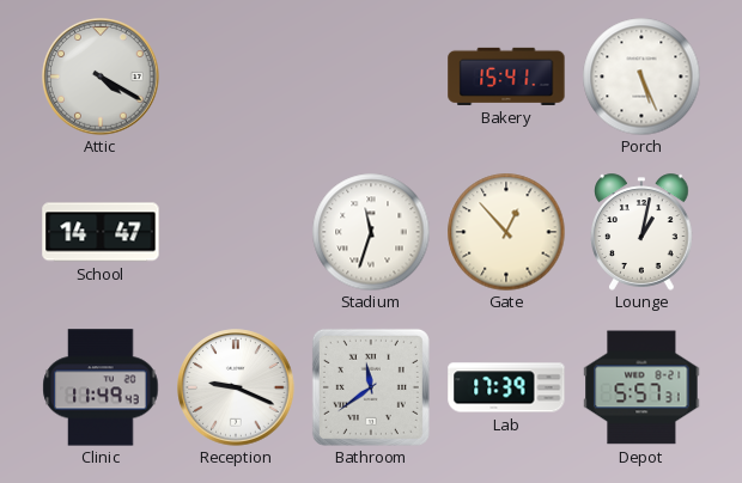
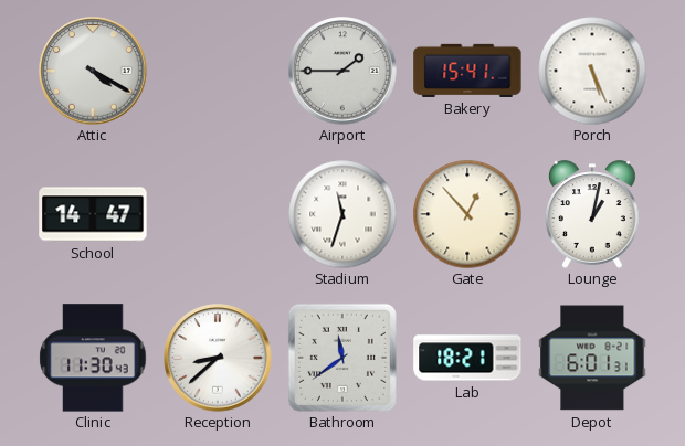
Airport: none -> 1:45
Clinic: 11:49 -> 11:30
Reception: 9:19 -> 8:38
Lab: 17:39 -> 18:21
Depot: 5:57 -> 6:01
